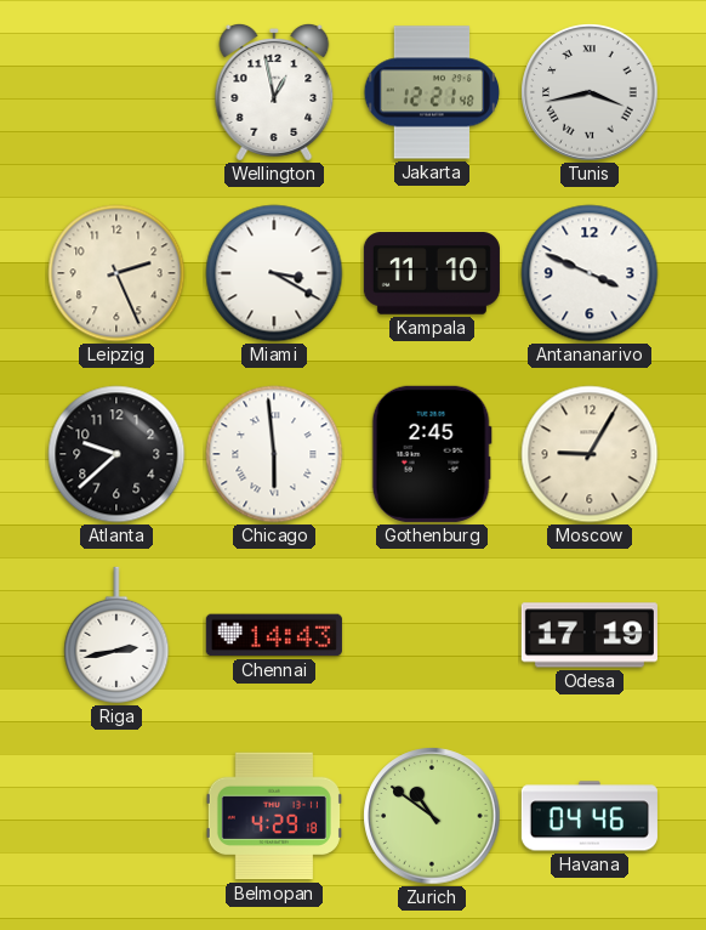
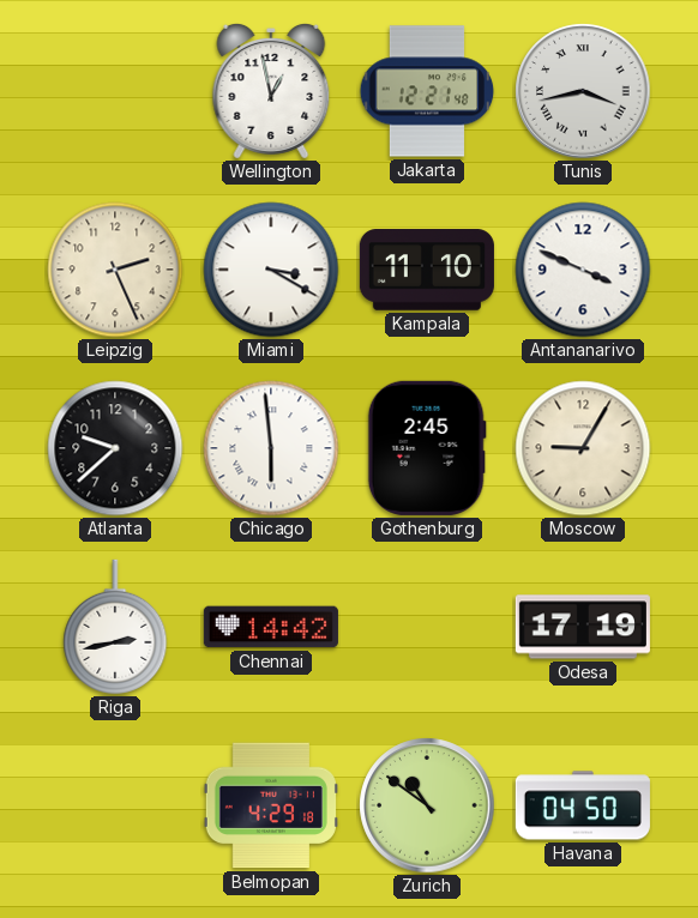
Chennai: 14:43 -> 14:42
Havana: 04:46 -> 04:50
